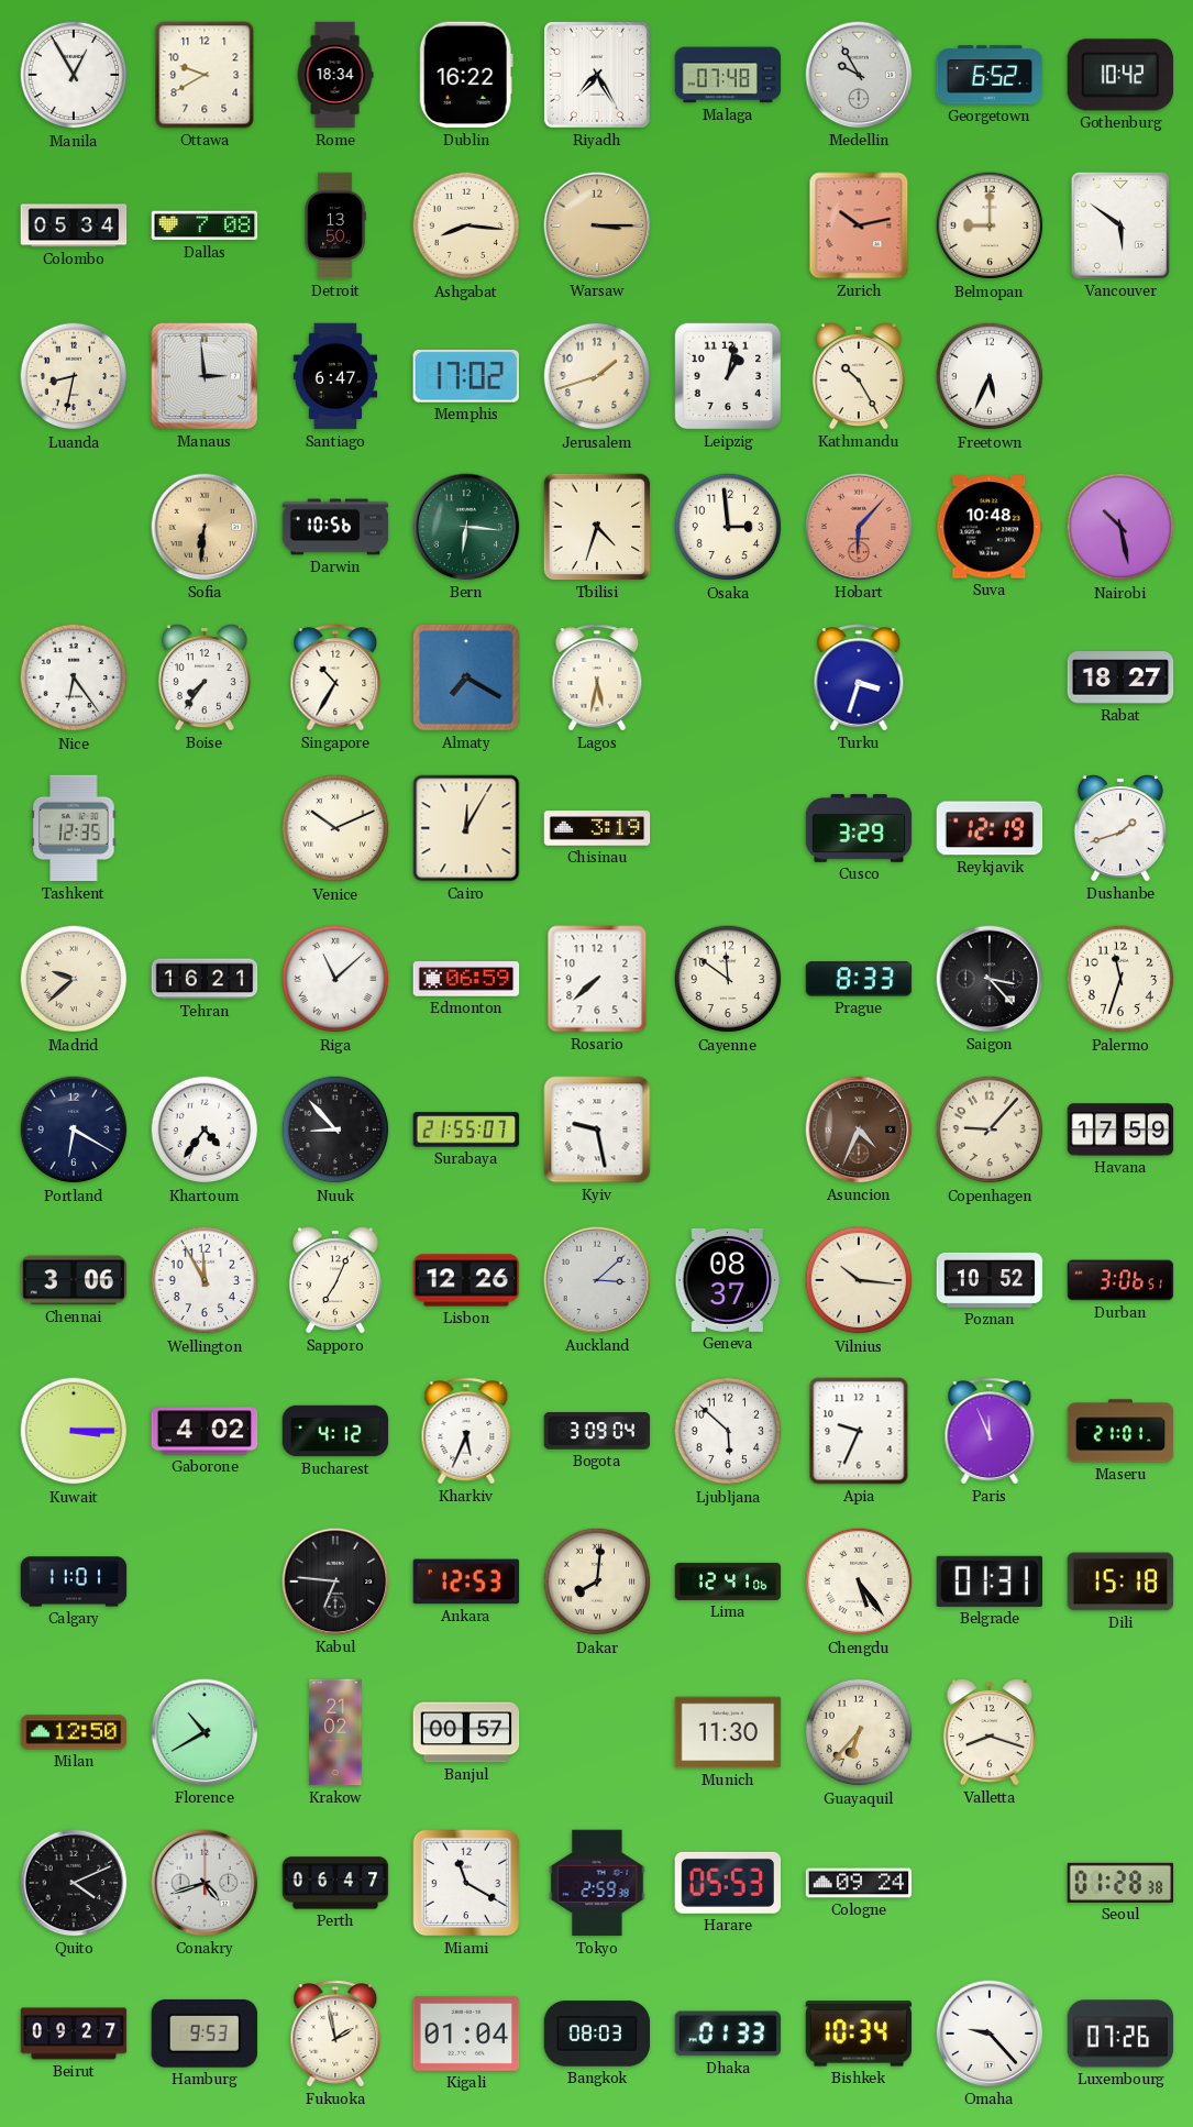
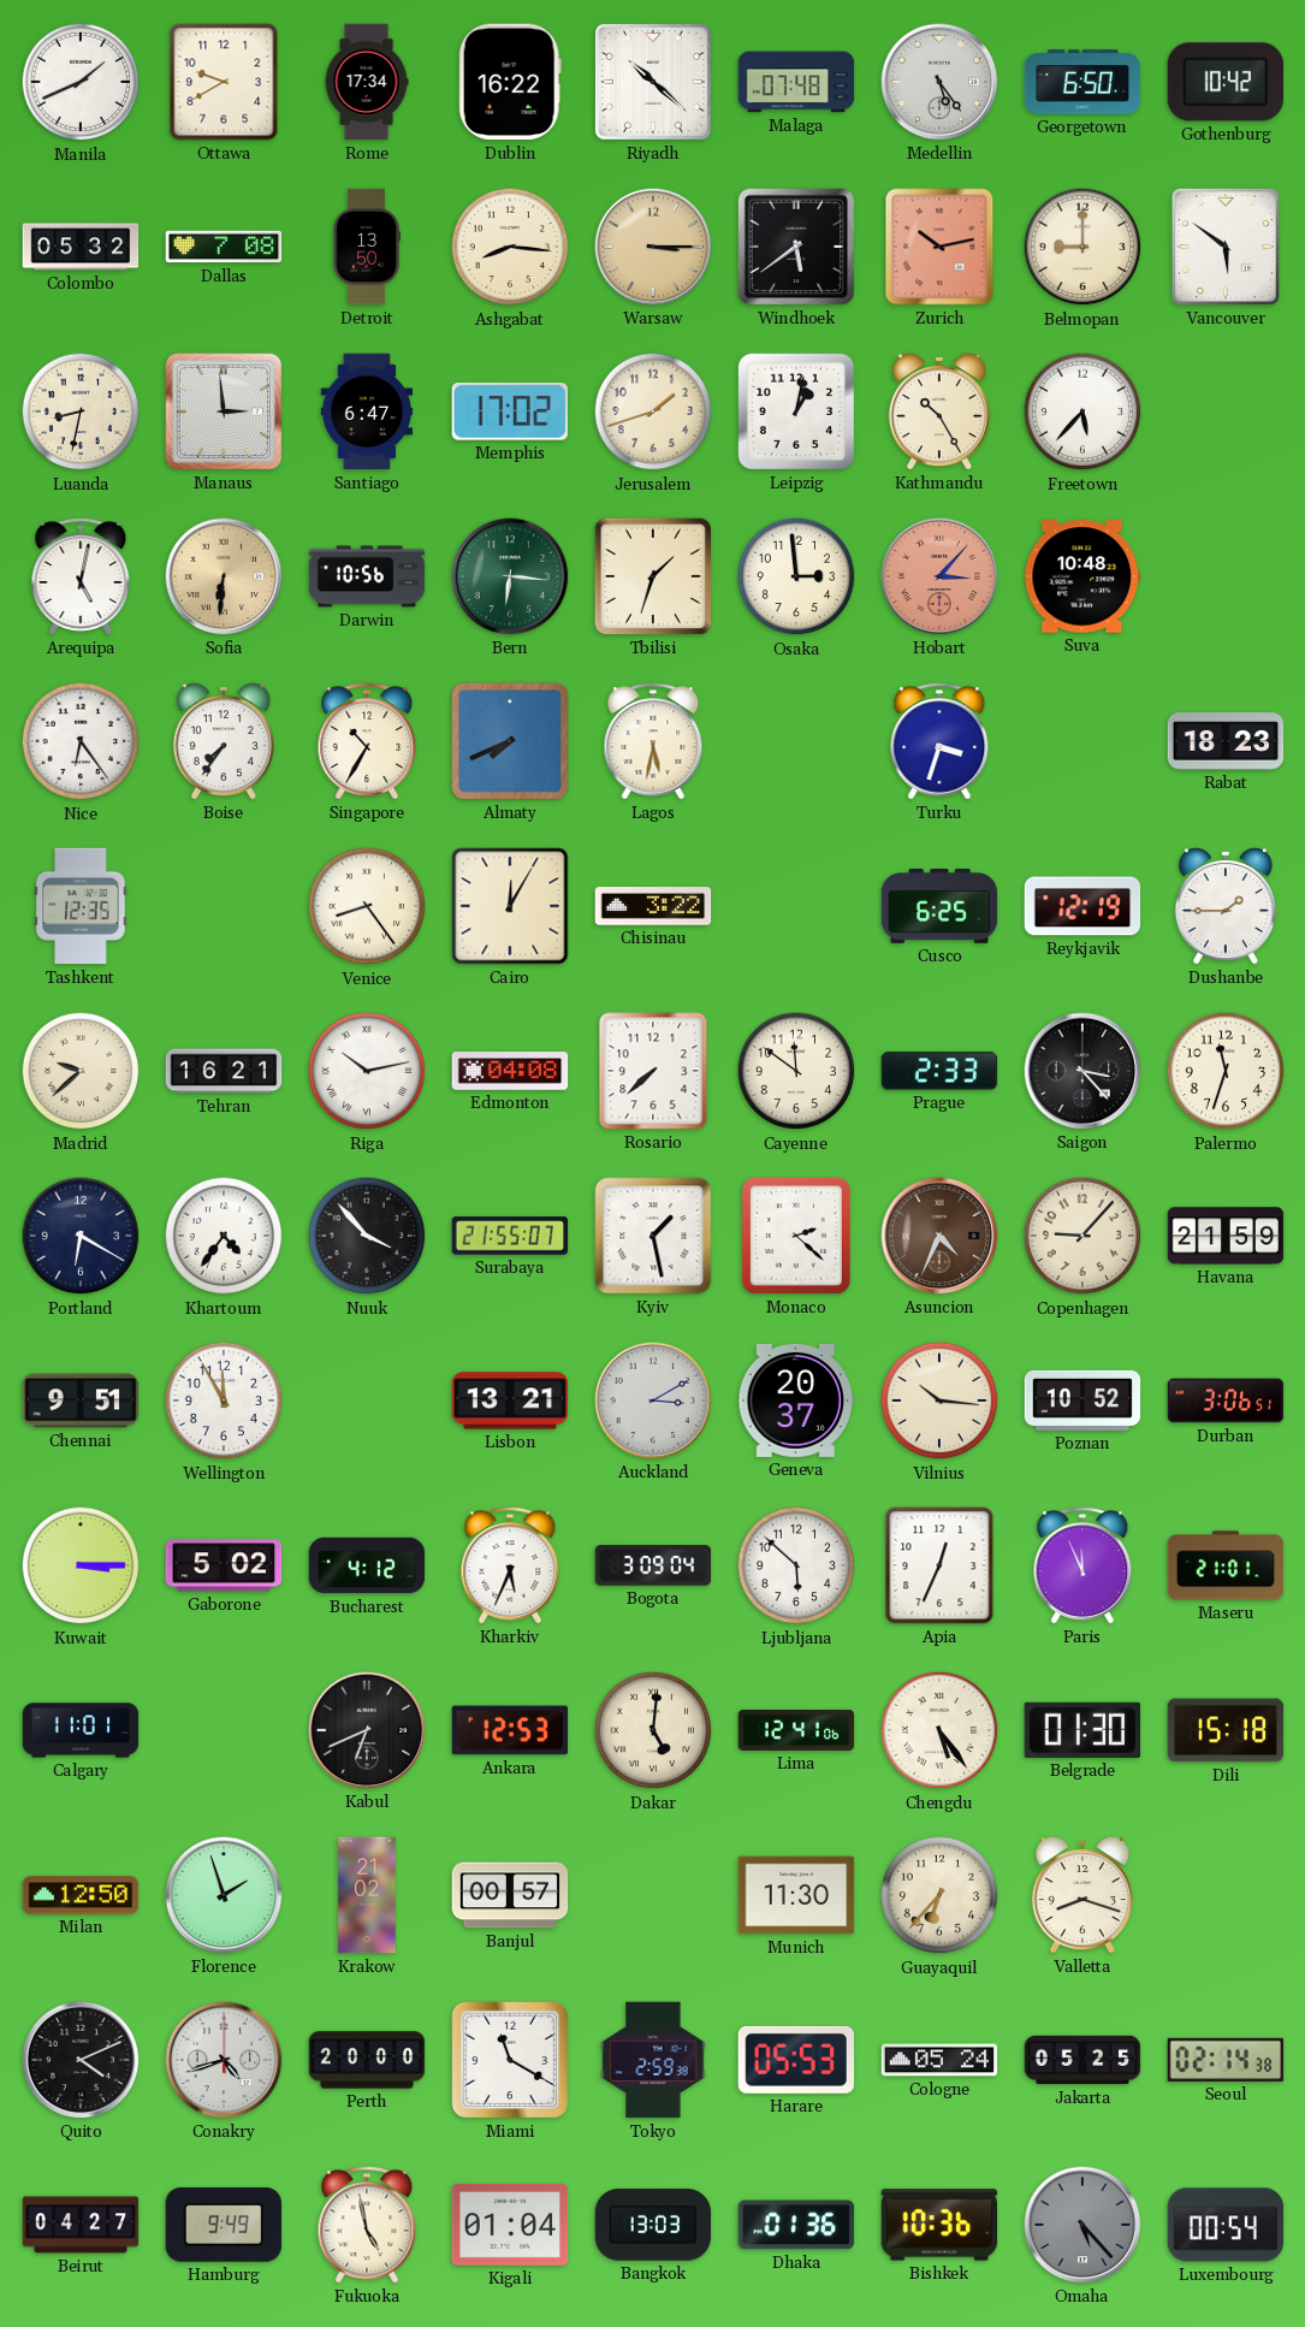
Manila: 12:55 -> 1:41
Rome: 18:34 -> 17:34
Riyadh: 7:25 -> 10:22
Medellin: 9:55 -> 5:24
Georgetown: 6:52 -> 6:50
Colombo: 05:34 -> 05:32
Windhoek: none -> 5:39
Freetown: 5:34 -> 5:37
Arequipa: none -> 5:02
Tbilisi: 4:33 -> 1:33
Hobart: 6:07 -> 3:07
Nairobi: 10:28 -> none
Almaty: 7:20 -> 7:41
Rabat: 18:27 -> 18:23
Venice: 10:11 -> 8:24
Chisinau: 3:19 -> 3:22
Cusco: 3:29 -> 6:25
Dushanbe: 1:42 -> 1:45
Riga: 11:08 -> 10:13
Edmonton: 06:59 -> 04:08
Prague: 8:33 -> 2:33
Nuuk: 8:53 -> 3:53
Kyiv: 9:28 -> 1:28
Monaco: none -> 2:22
Havana: 17:59 -> 21:59
Chennai: 3:06 -> 9:51
Sapporo: 7:04 -> none
Lisbon: 12:26 -> 13:21
Auckland: 3:08 -> 3:10
Geneva: 08:37 -> 20:37
Gaborone: 4:02 -> 5:02
Apia: 9:34 -> 12:34
Kabul: 6:46 -> 6:41
Dakar: 8:01 -> 5:01
Belgrade: 01:31 -> 01:30
Florence: 10:40 -> 1:57
Perth: 06:47 -> 20:00
Cologne: 09:24 -> 05:24
Jakarta: none -> 05:25
Seoul: 01:28 -> 02:14
Beirut: 09:27 -> 04:27
Hamburg: 9:53 -> 9:49
Fukuoka: 1:58 -> 4:58
Bangkok: 08:03 -> 13:03
Dhaka: 01:33 -> 01:36
Bishkek: 10:34 -> 10:36
Omaha: 9:23 -> 5:23
Omaha dial: white -> grey
Luxembourg: 07:26 -> 00:54
